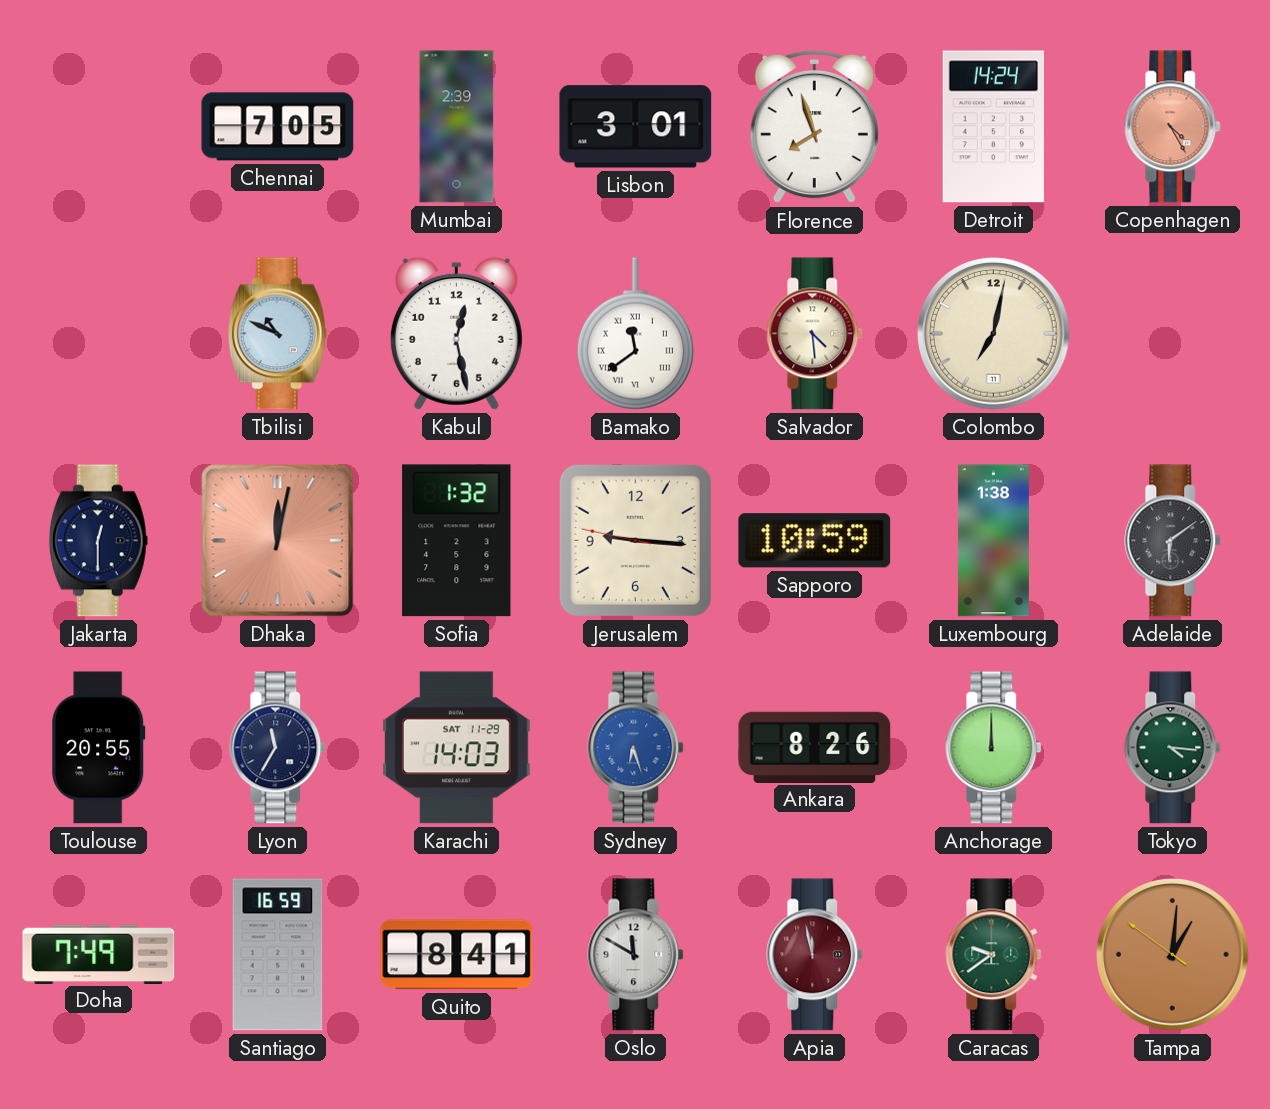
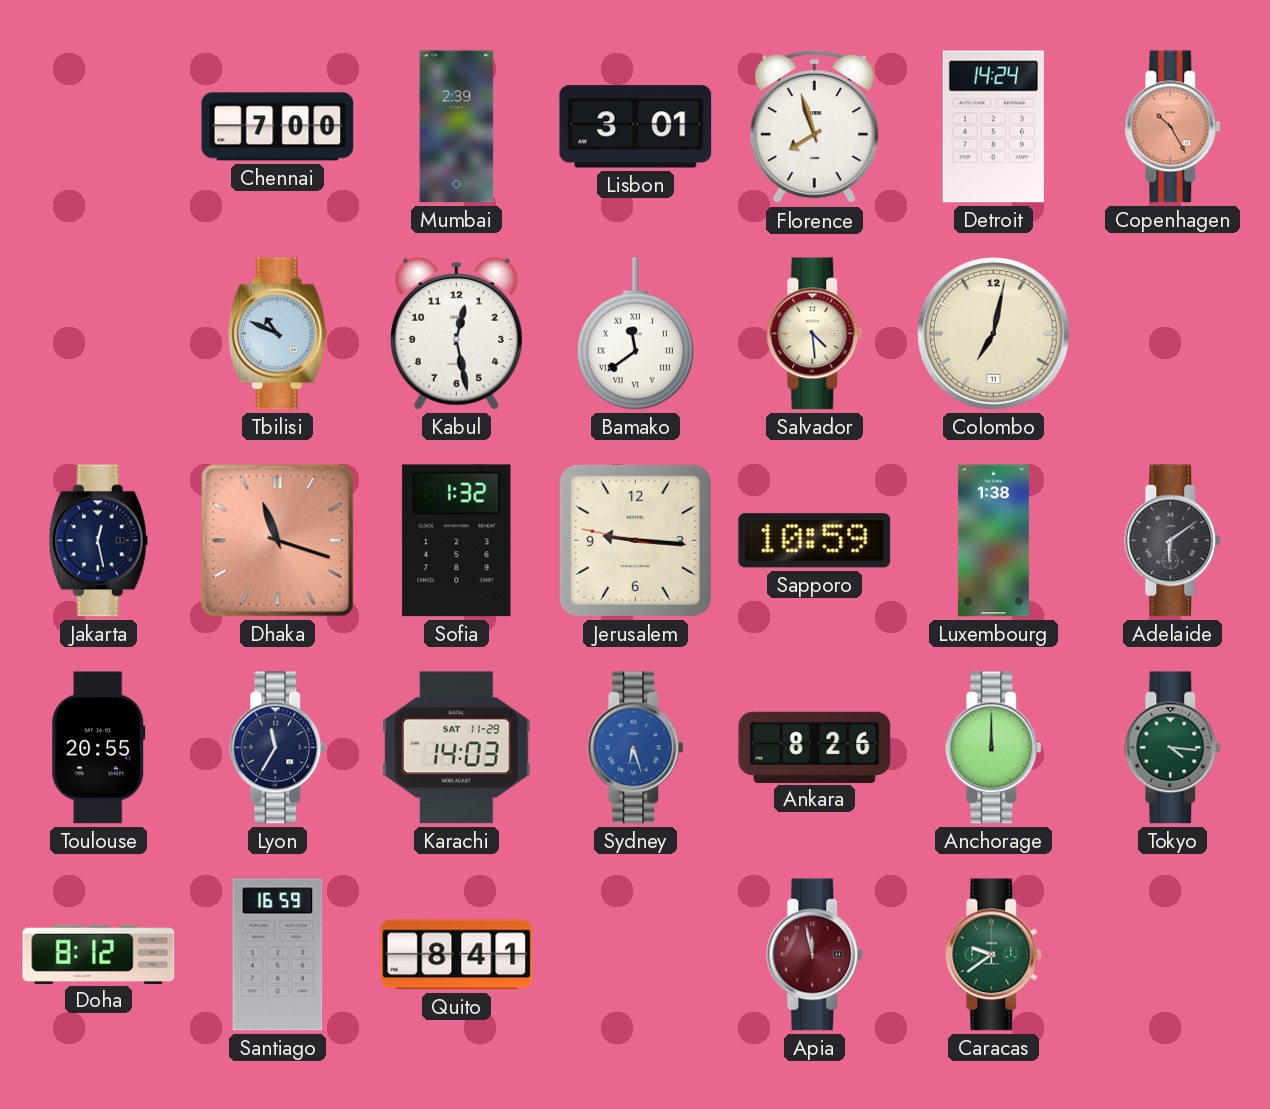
Chennai: 7:05 -> 7:00
Copenhagen: 4:25 -> 10:25
Jakarta: 12:30 -> 12:28
Dhaka: 12:02 -> 11:18
Doha: 7:49 -> 8:12
Oslo: 11:50 -> none
Tampa: 1:00 -> none
